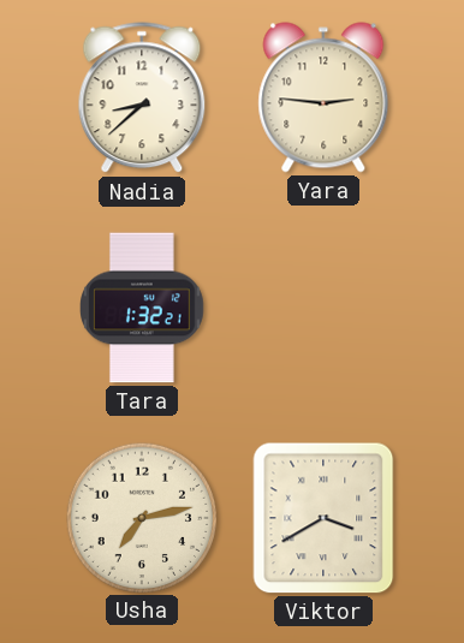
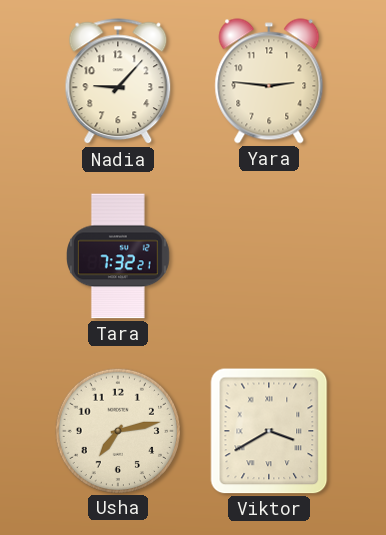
Nadia: 8:38 -> 9:07
Tara: 1:32 -> 7:32
